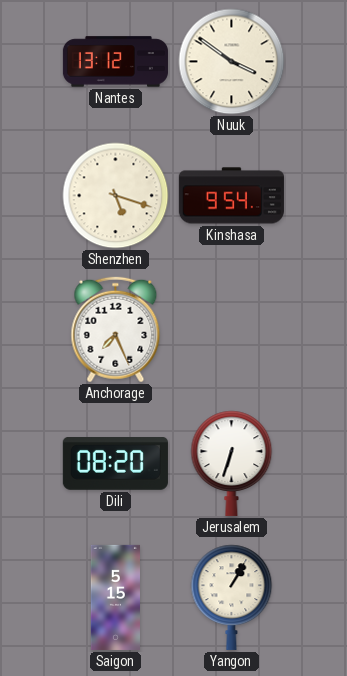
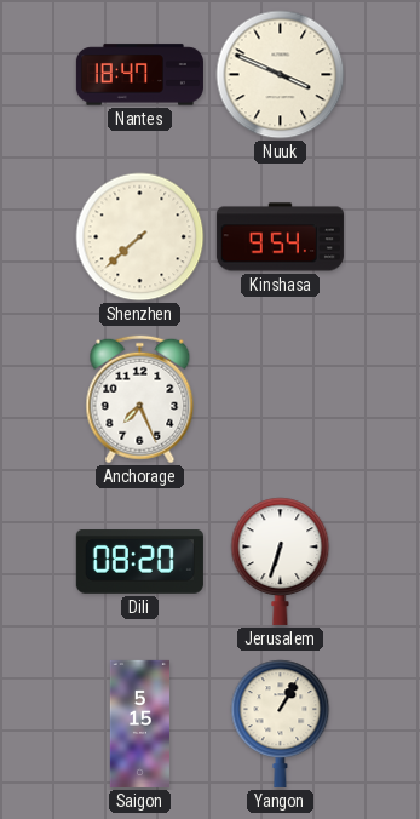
Nantes: 13:12 -> 18:47
Nuuk: 3:51 -> 3:49
Shenzhen: 5:18 -> 7:38
